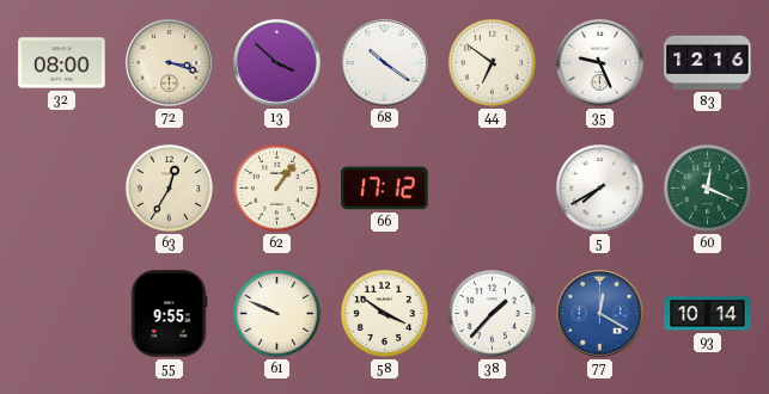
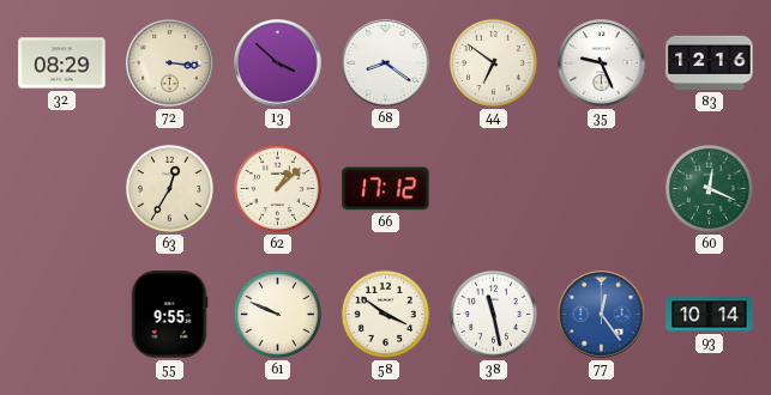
32: 08:00 -> 08:29
72: 3:18 -> 3:16
68: 10:21 -> 8:21
62: 1:06 -> 1:08
5: 7:40 -> none
38: 1:37 -> 11:28
77: 12:20 -> 12:24
